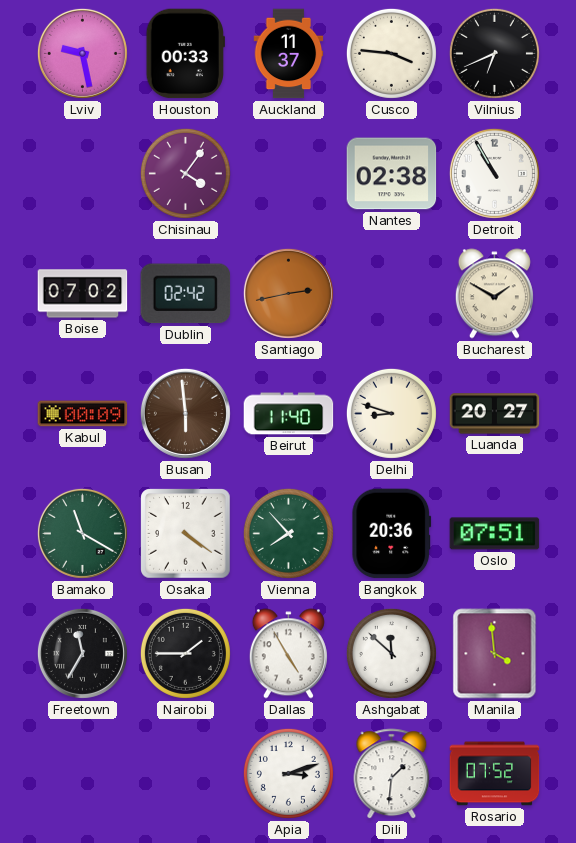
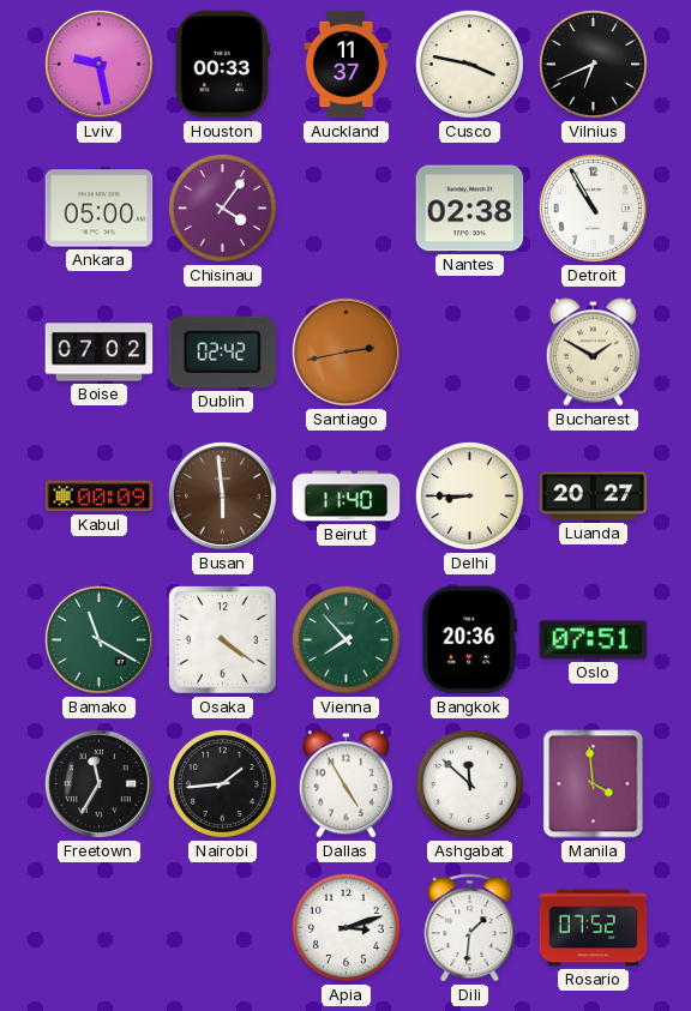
Cusco: 3:46 -> 3:47
Ankara: none -> 05:00
Delhi: 8:48 -> 8:45
Nairobi: 1:45 -> 1:44
